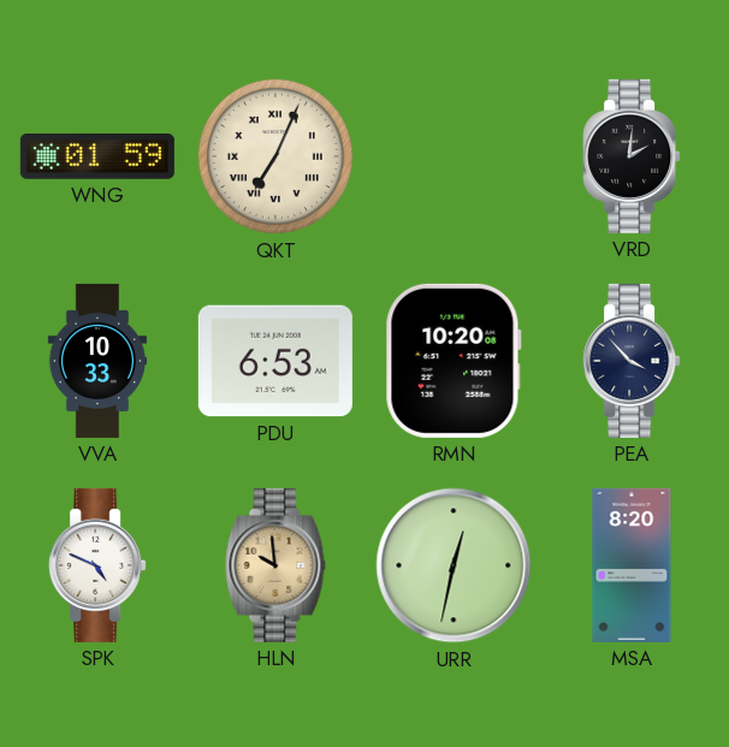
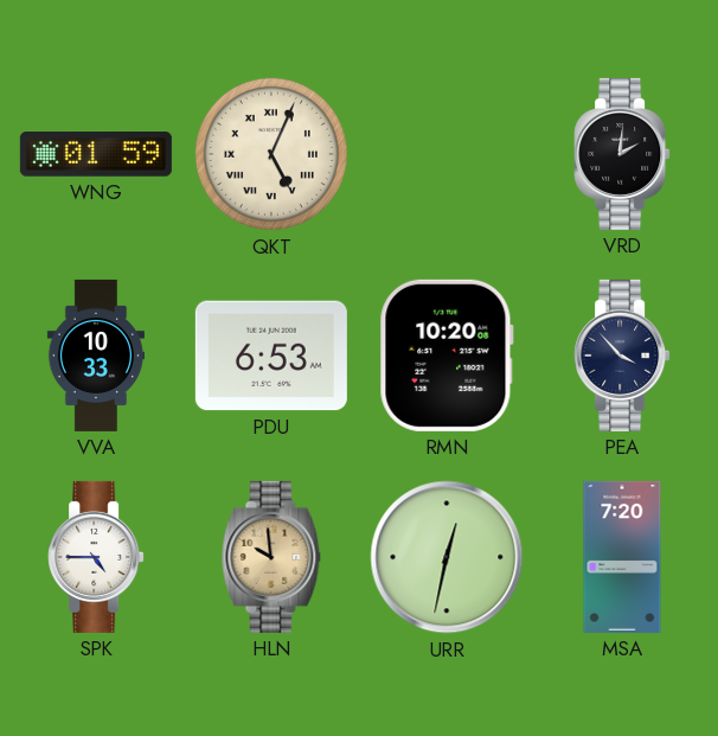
QKT: 7:04 -> 5:04
SPK: 4:49 -> 4:45
MSA: 8:20 -> 7:20
